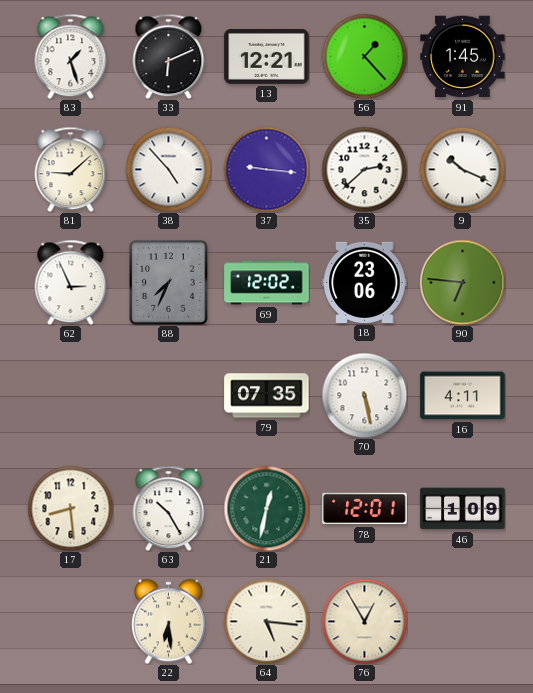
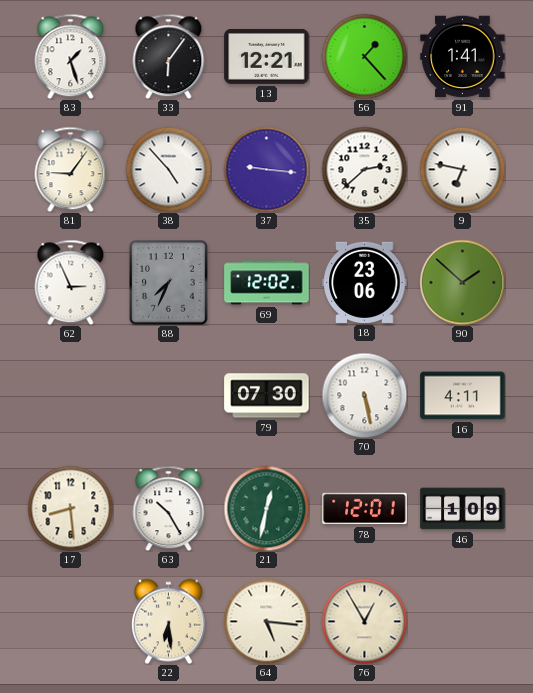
33: 6:11 -> 6:06
91: 1:45 -> 1:41
81: 9:08 -> 9:06
9: 10:19 -> 6:47
90: 6:46 -> 1:52
79: 07:35 -> 07:30
